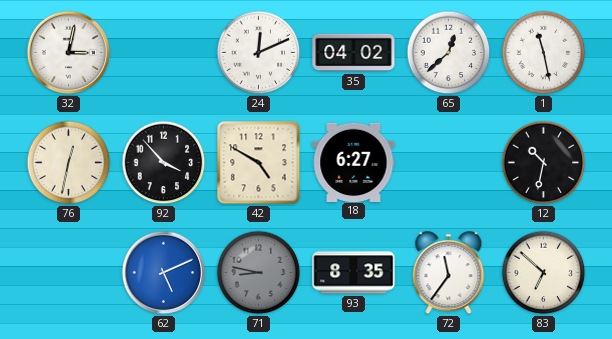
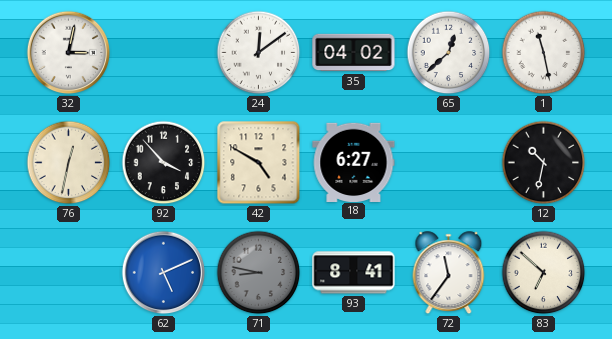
24: 12:11 -> 12:09
93: 8:35 -> 8:41
